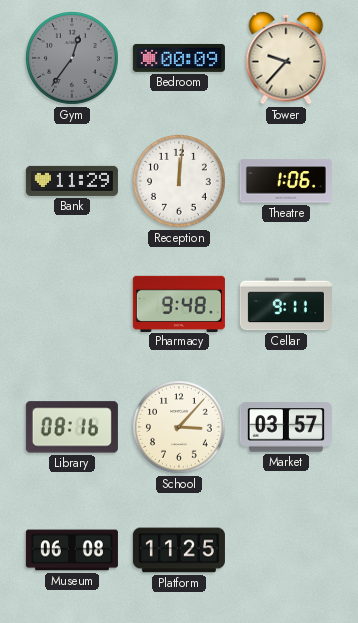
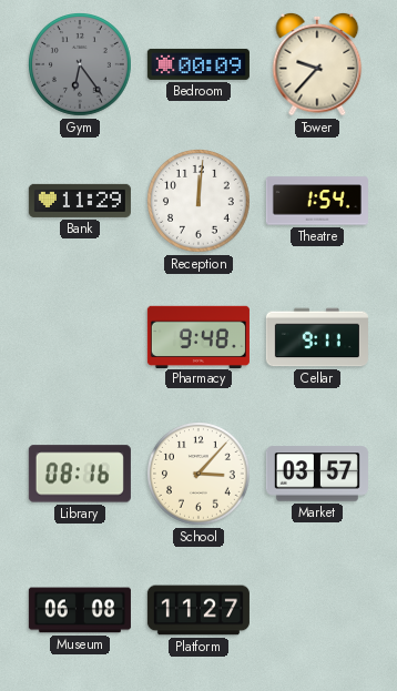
Gym: 12:36 -> 6:24
Theatre: 1:06 -> 1:54
Platform: 11:25 -> 11:27
